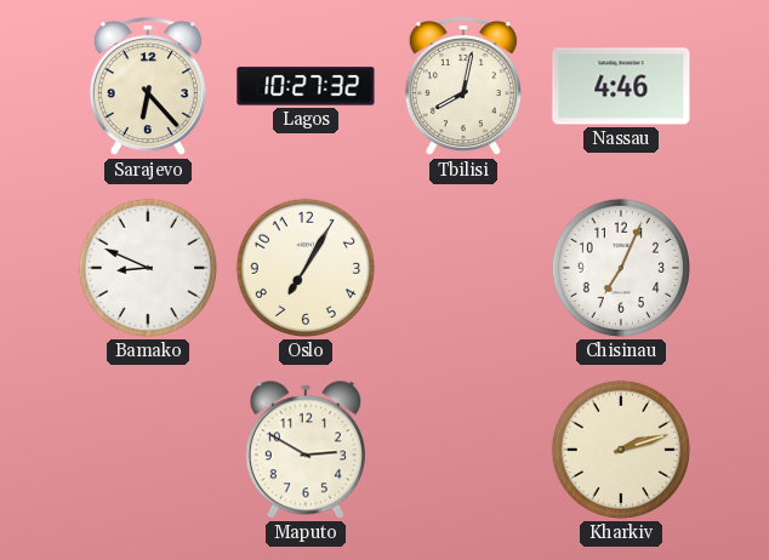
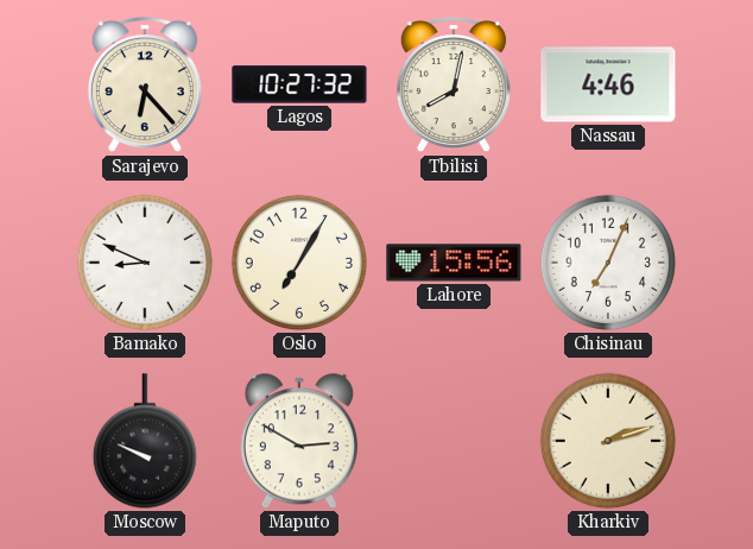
Lahore: none -> 15:56
Moscow: none -> 9:49
